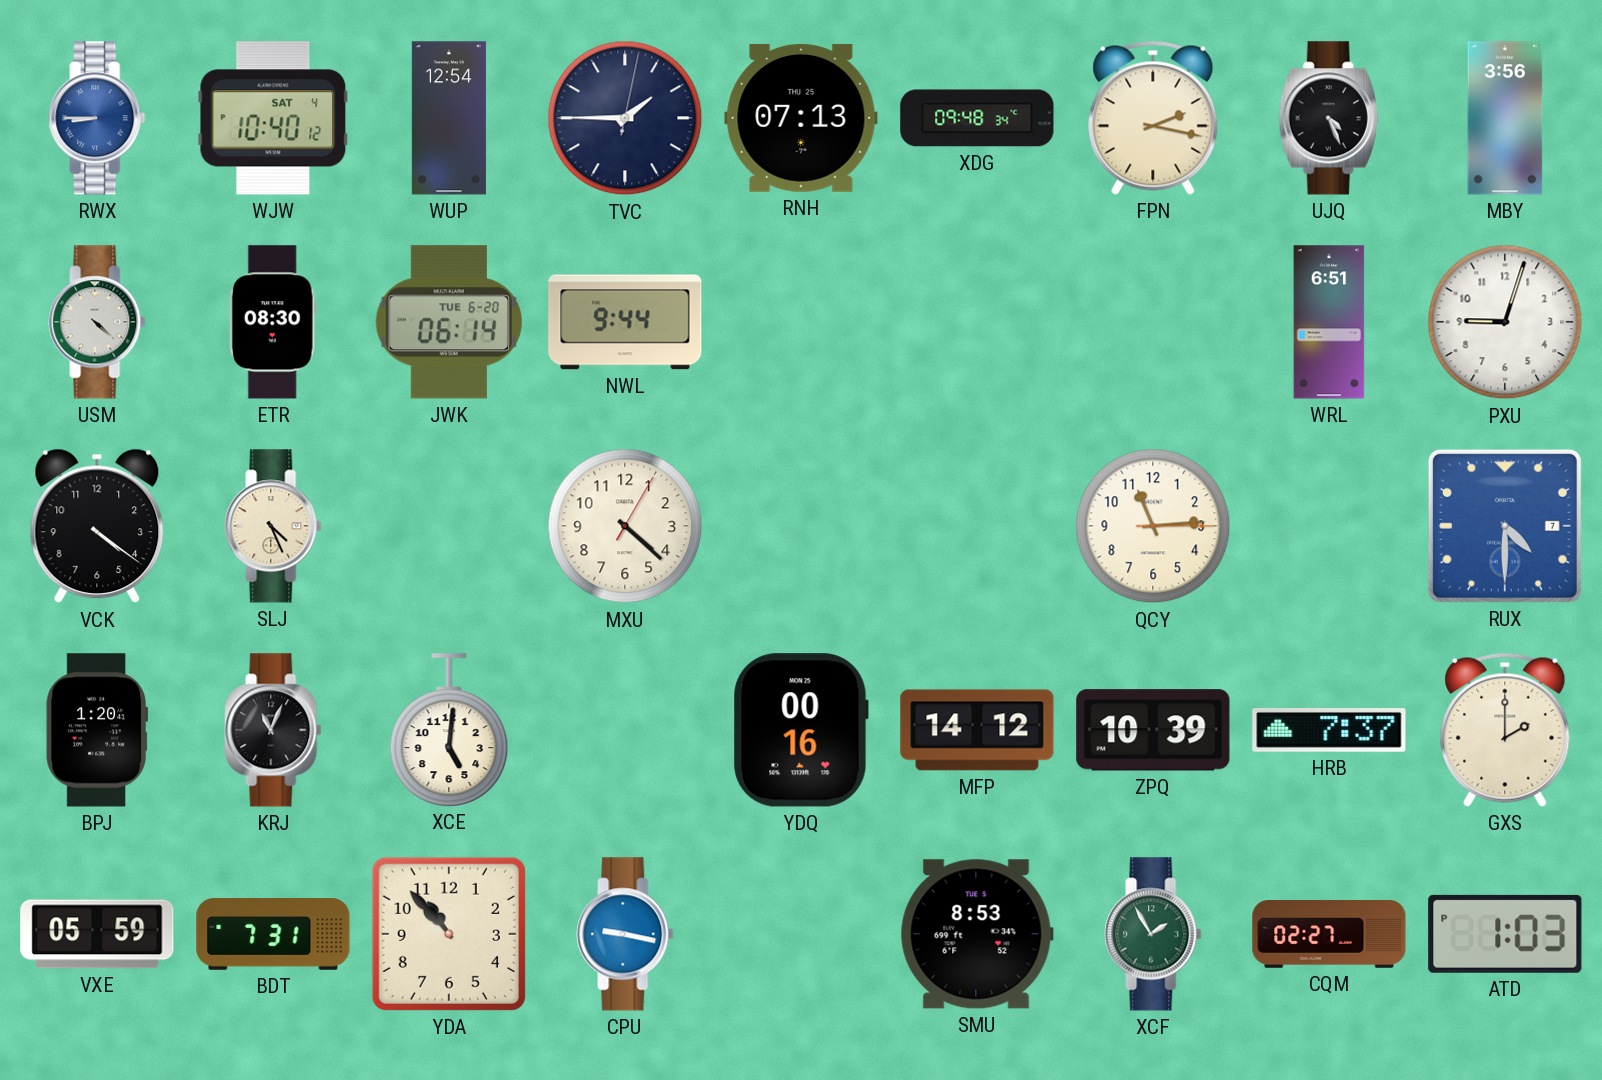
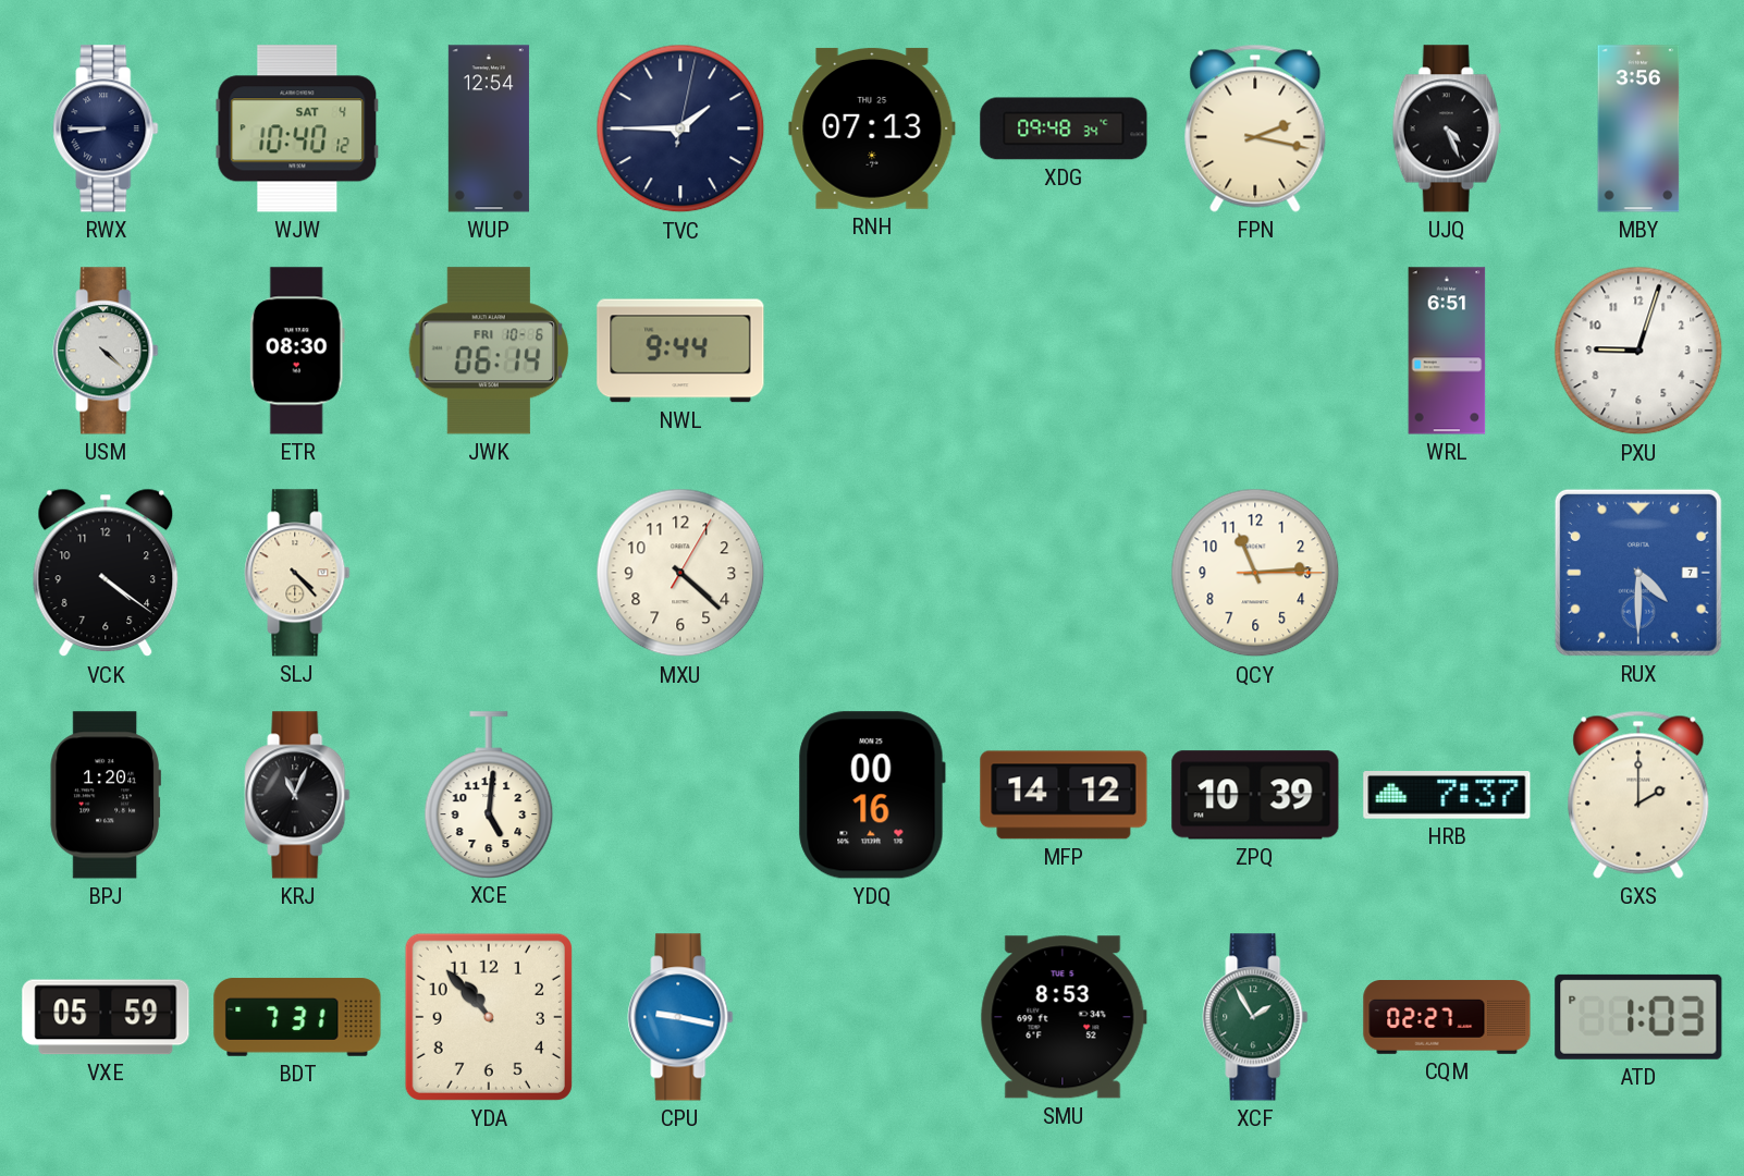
RWX dial: blue -> navy
JWK date: TUE 6-20 -> FRI 10-6
SLJ: 4:26 -> 4:23
